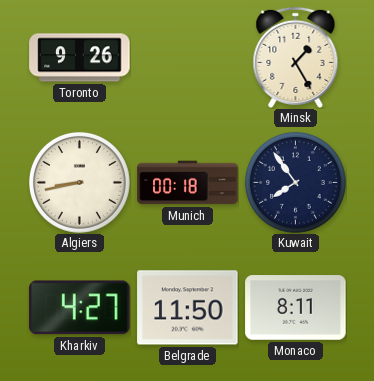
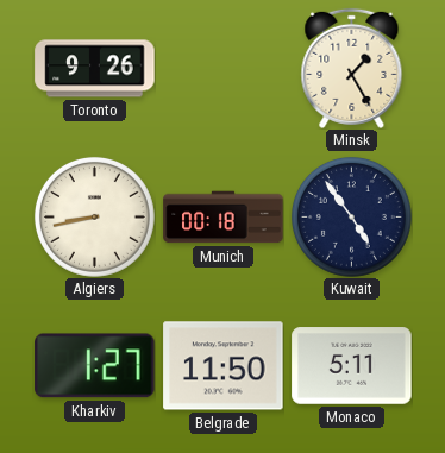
Kuwait: 7:54 -> 4:54
Kharkiv: 4:27 -> 1:27
Monaco: 8:11 -> 5:11
